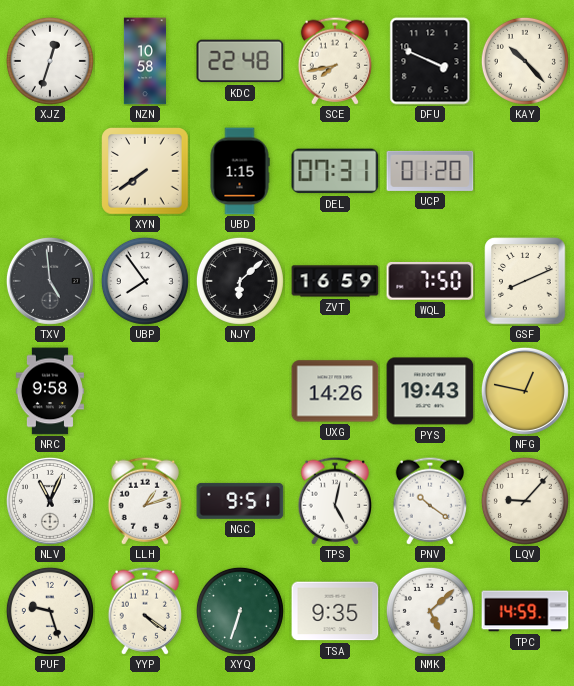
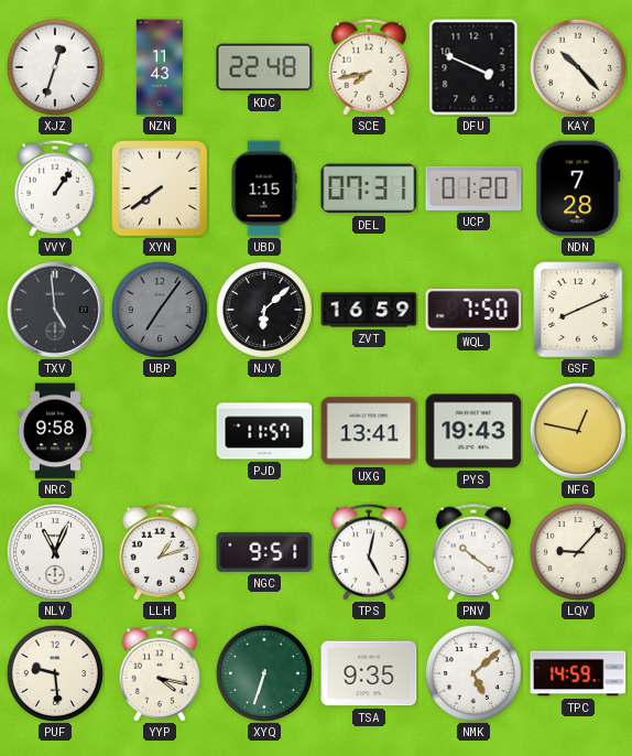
NZN: 10:58 -> 11:43
VVY: none -> 1:06
NDN: none -> 7:28
UBP: 7:54 -> 7:06
UBP dial: white -> grey
PJD: none -> 11:57
UXG: 14:26 -> 13:41
PUF: 9:27 -> 9:29
YYP: 4:21 -> 4:17
